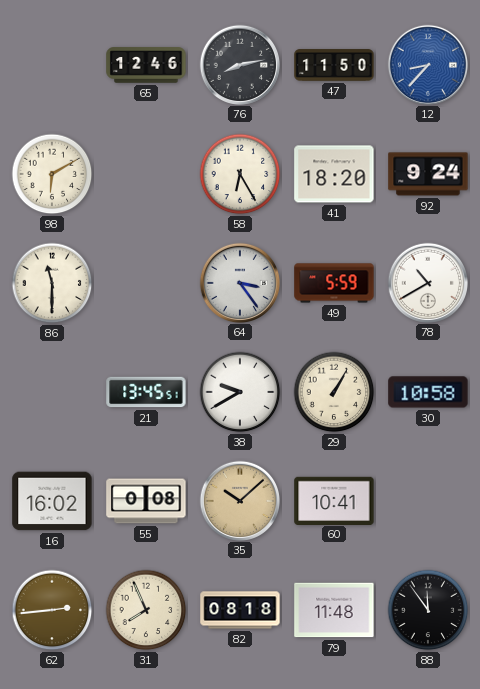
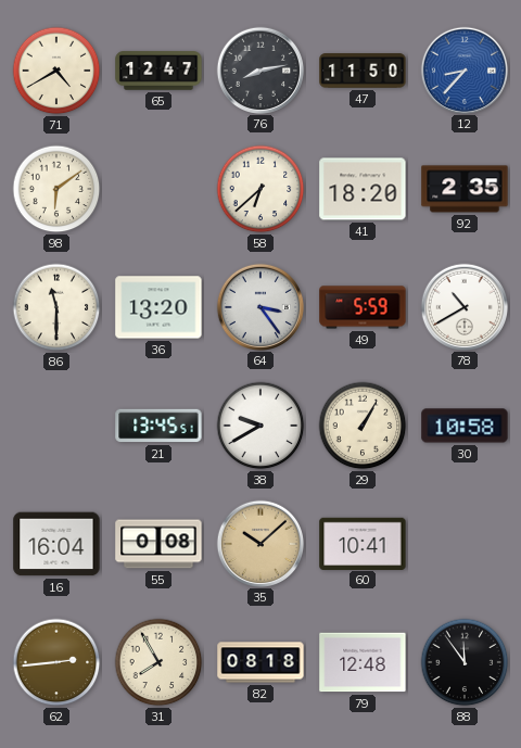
71: none -> 4:40
65: 12:46 -> 12:47
98: 6:10 -> 6:09
58: 6:25 -> 6:38
92: 9:24 -> 2:35
36: none -> 13:20
16: 16:02 -> 16:04
31: 7:56 -> 7:55
79: 11:48 -> 12:48
